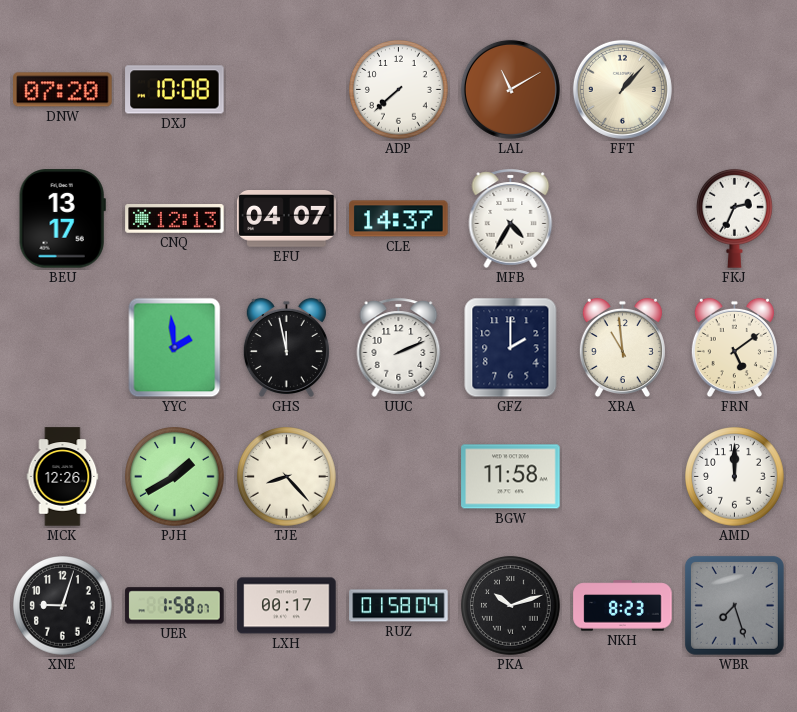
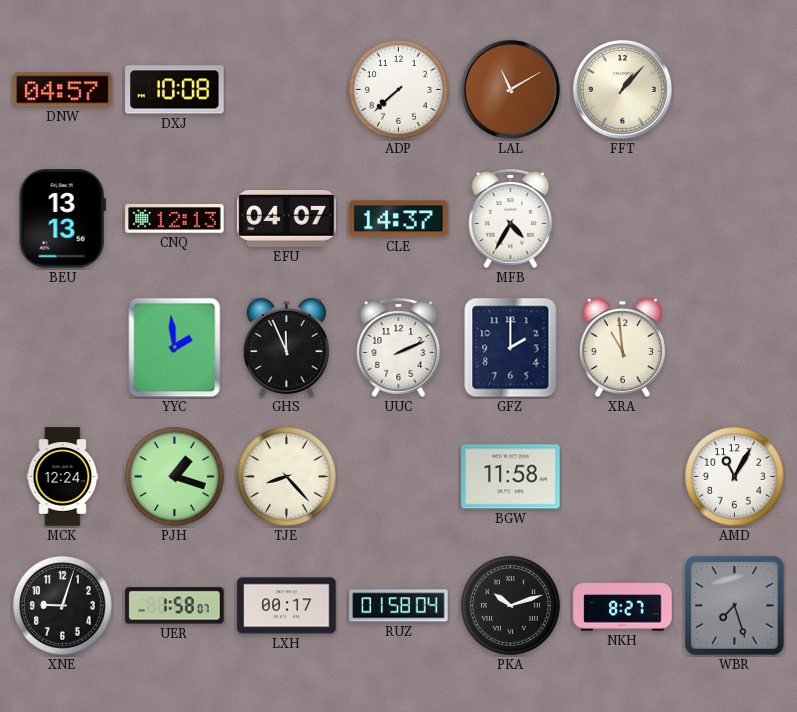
DNW: 07:20 -> 04:57
BEU: 13:17 -> 13:13
FKJ: 2:34 -> none
GHS: 11:58 -> 11:56
FRN: 5:09 -> none
MCK: 12:26 -> 12:24
PJH: 1:40 -> 1:18
AMD: 12:00 -> 11:05
NKH: 8:23 -> 8:27
